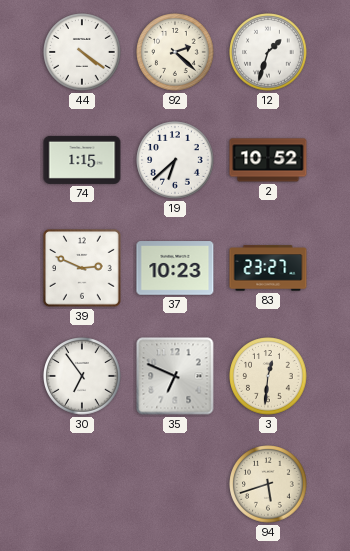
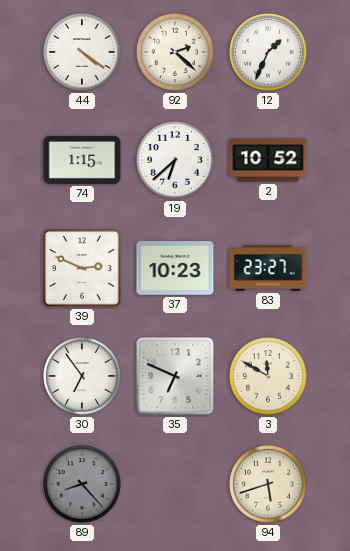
12: 1:33 -> 1:34
3: 12:31 -> 11:50
89: none -> 8:23
